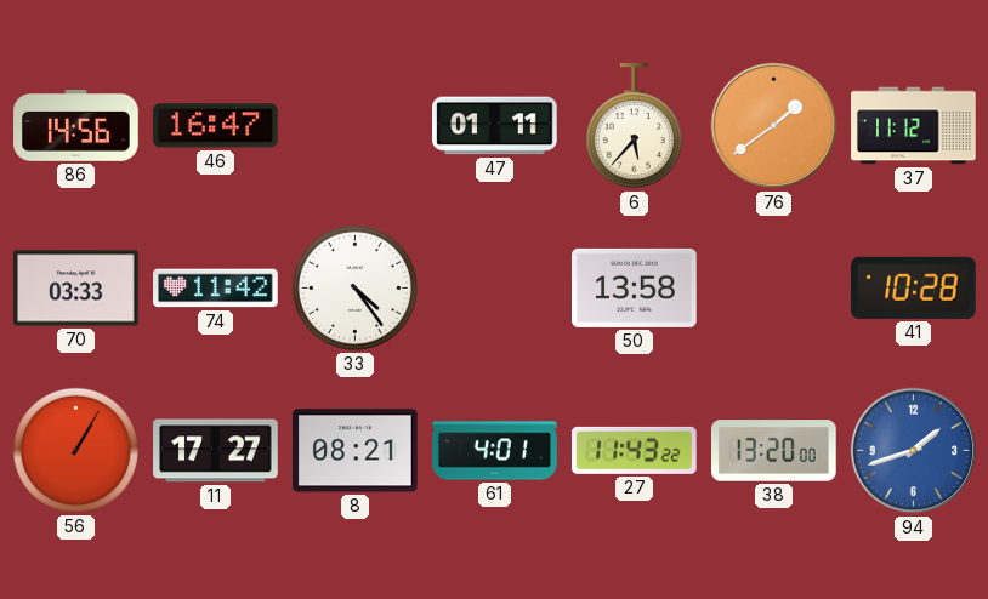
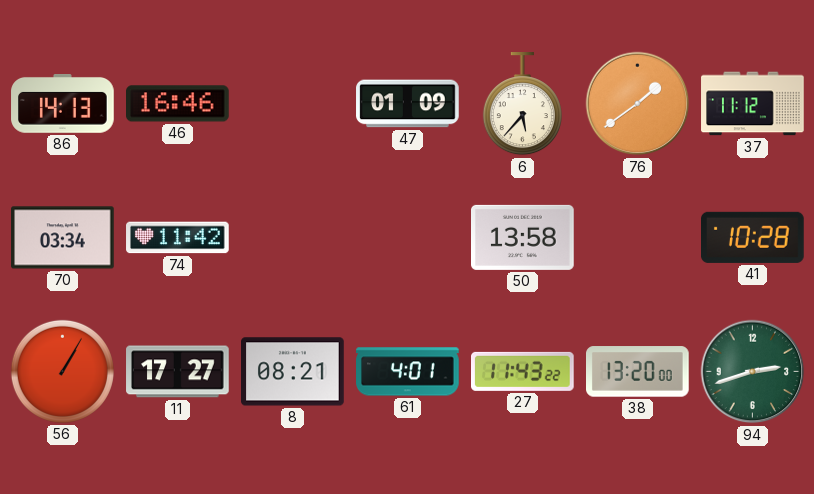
86: 14:56 -> 14:13
46: 16:47 -> 16:46
47: 01:11 -> 01:09
70: 03:33 -> 03:34
33: 4:24 -> none
94: 1:42 -> 2:42
94 dial: blue -> green
